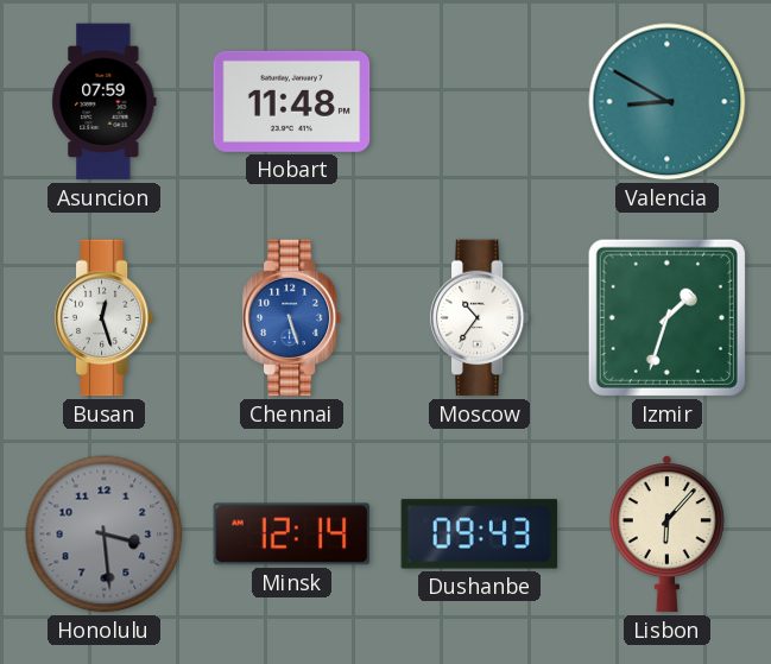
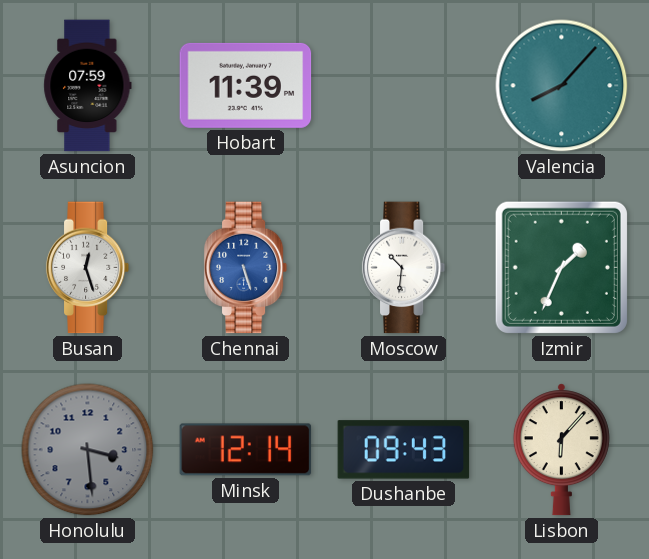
Hobart: 11:48 -> 11:39
Valencia: 8:50 -> 8:07
Moscow: 10:36 -> 10:31
Izmir: 1:33 -> 1:34
